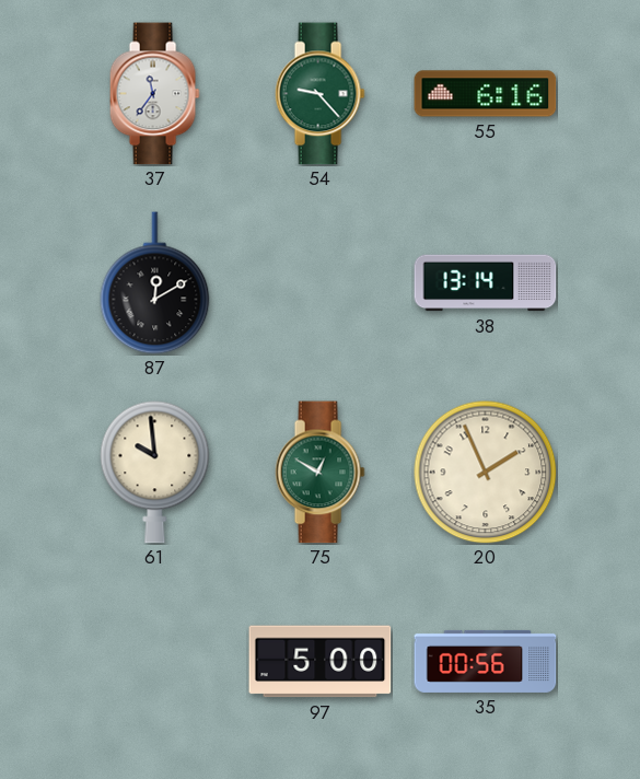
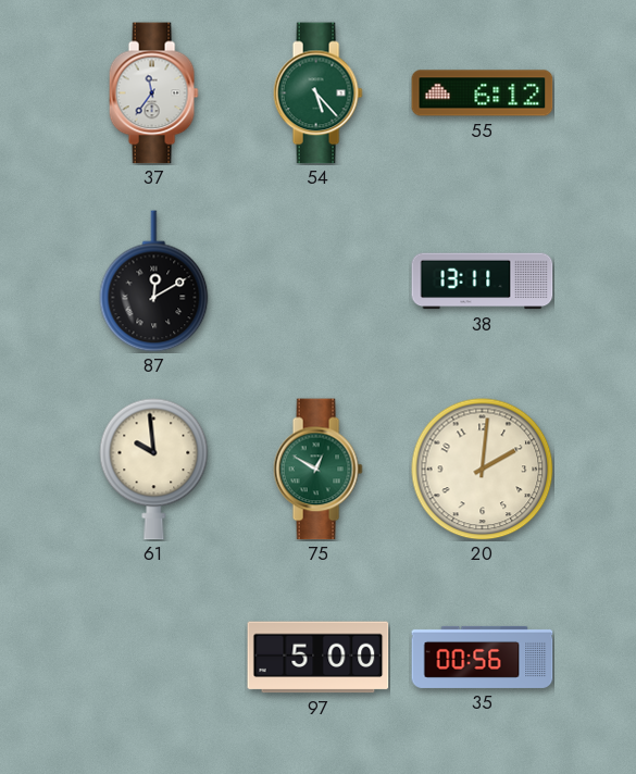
54: 9:23 -> 5:23
55: 6:16 -> 6:12
38: 13:14 -> 13:11
20: 1:56 -> 2:01
